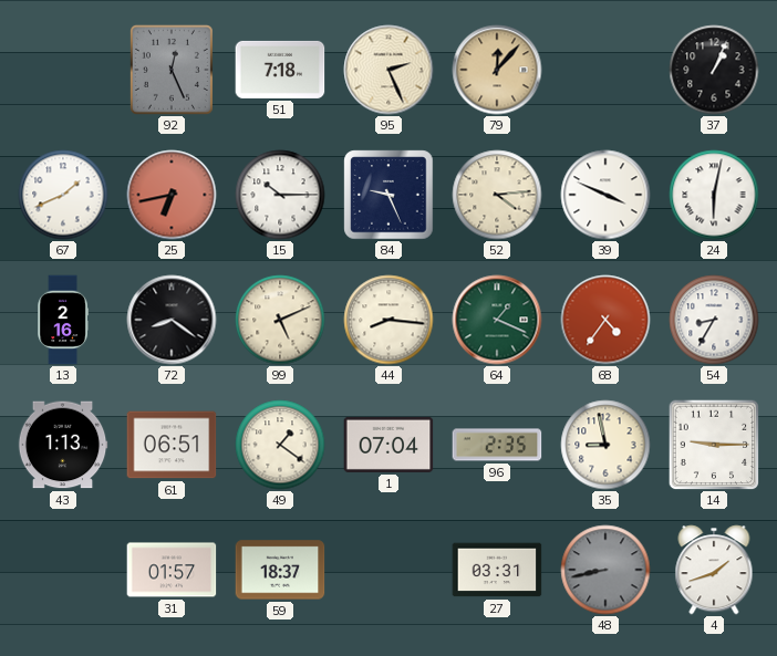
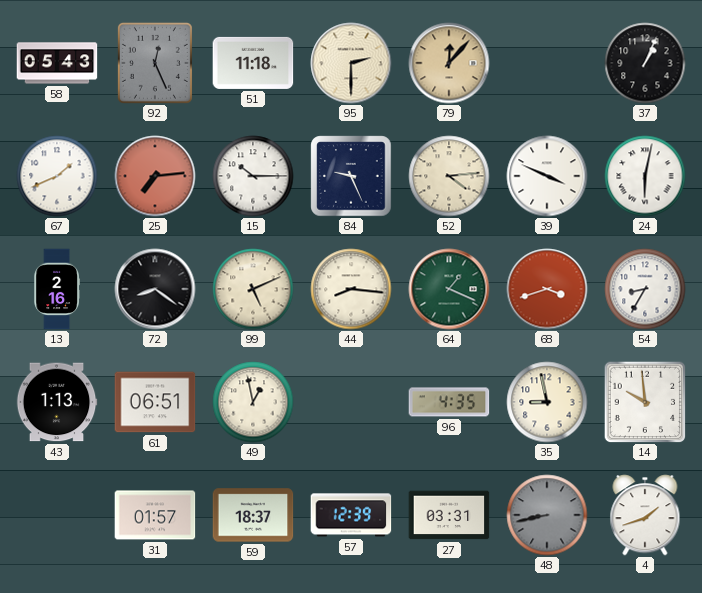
58: none -> 05:43
51: 7:18 -> 11:18
95: 2:26 -> 2:30
25: 6:43 -> 7:14
68: 4:36 -> 3:42
49: 1:21 -> 12:58
1: 07:04 -> none
96: 2:35 -> 4:35
14: 9:15 -> 9:59
57: none -> 12:39
